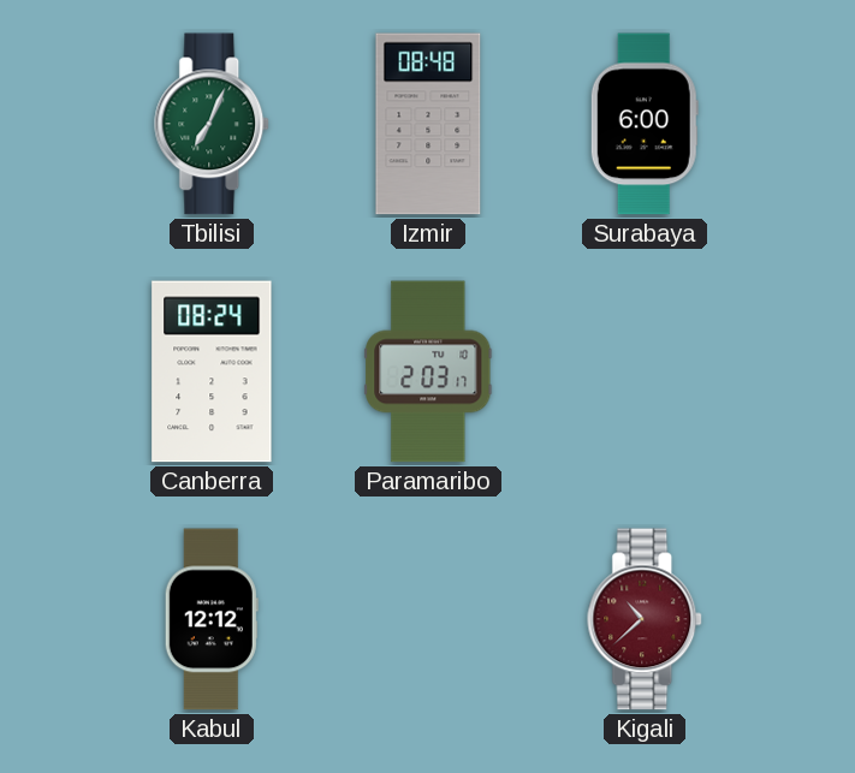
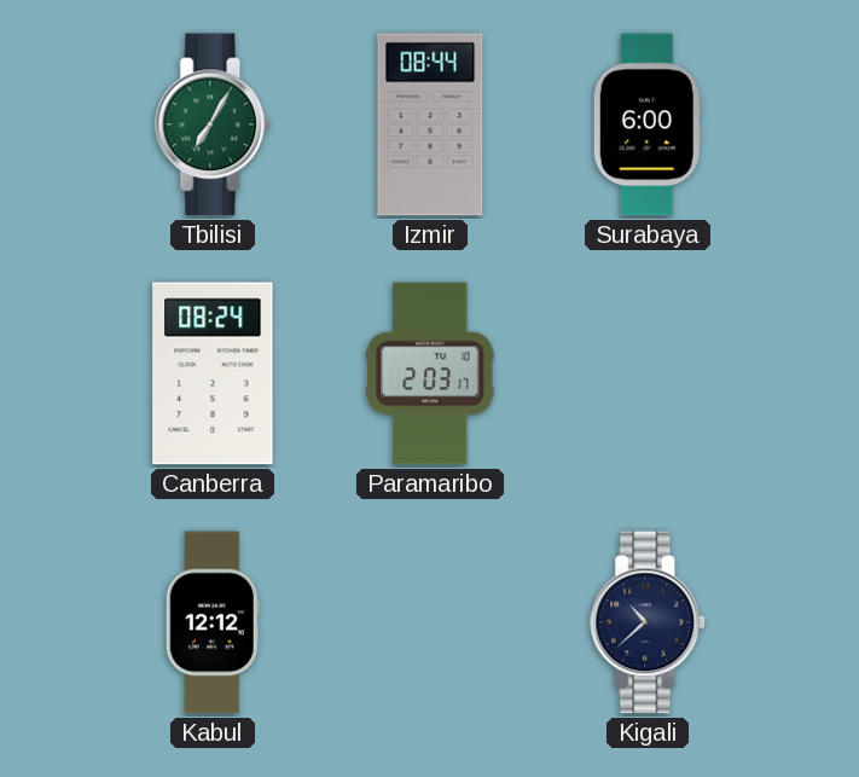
Tbilisi: 7:04 -> 7:05
Izmir: 08:48 -> 08:44
Kigali dial: burgundy -> navy
